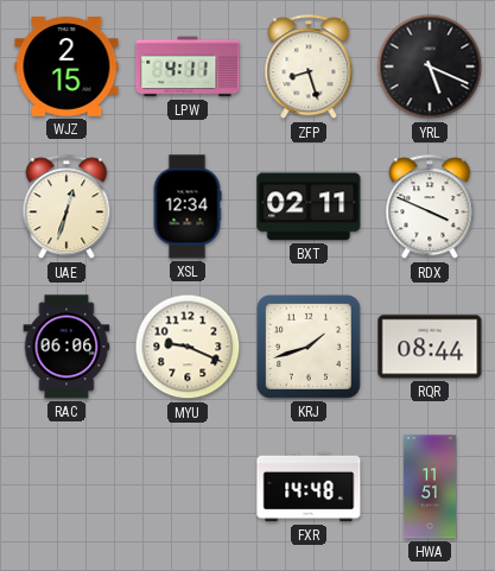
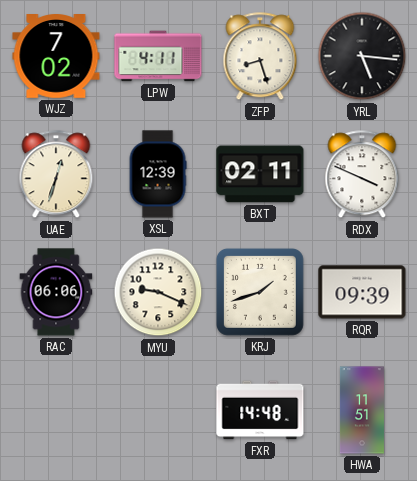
WJZ: 2:15 -> 7:02
YRL: 5:19 -> 5:16
XSL: 12:34 -> 12:39
RQR: 08:44 -> 09:39
